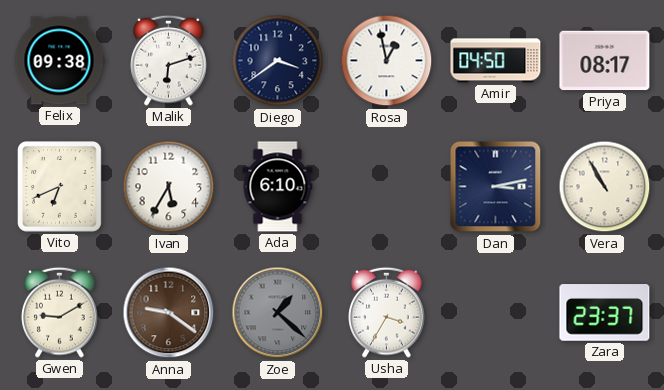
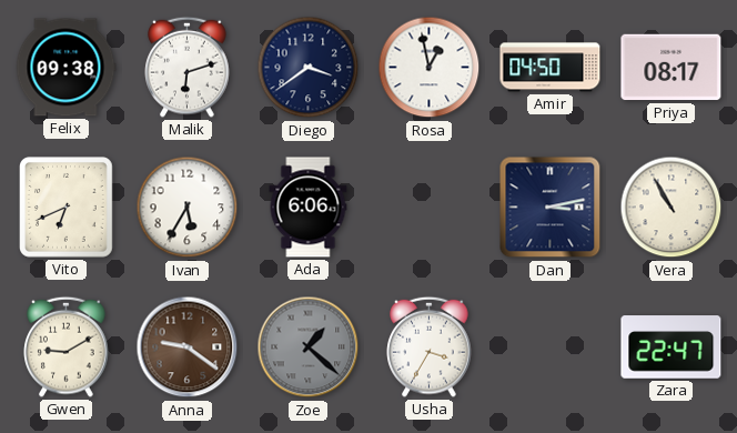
Ada: 6:10 -> 6:06
Zara: 23:37 -> 22:47
